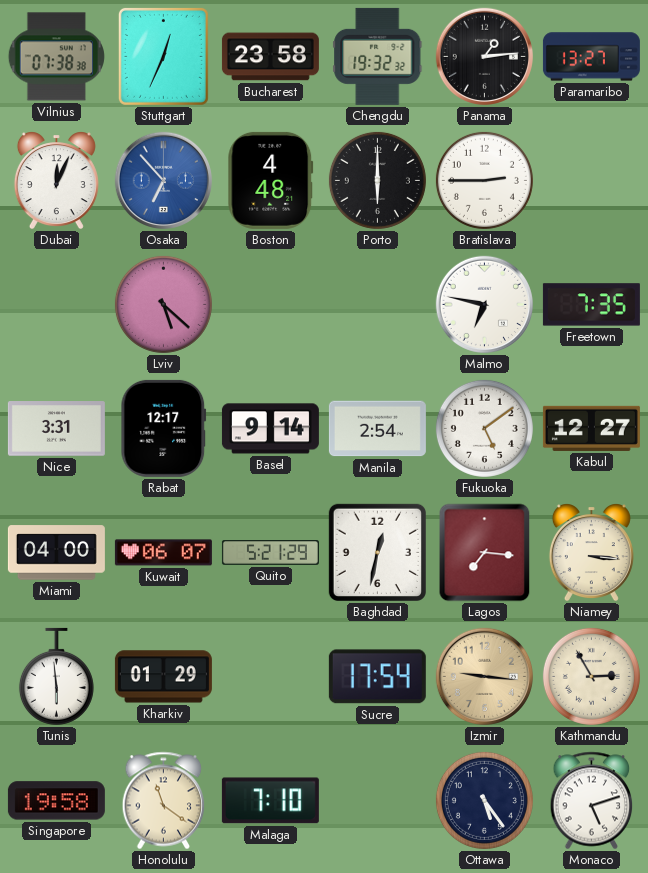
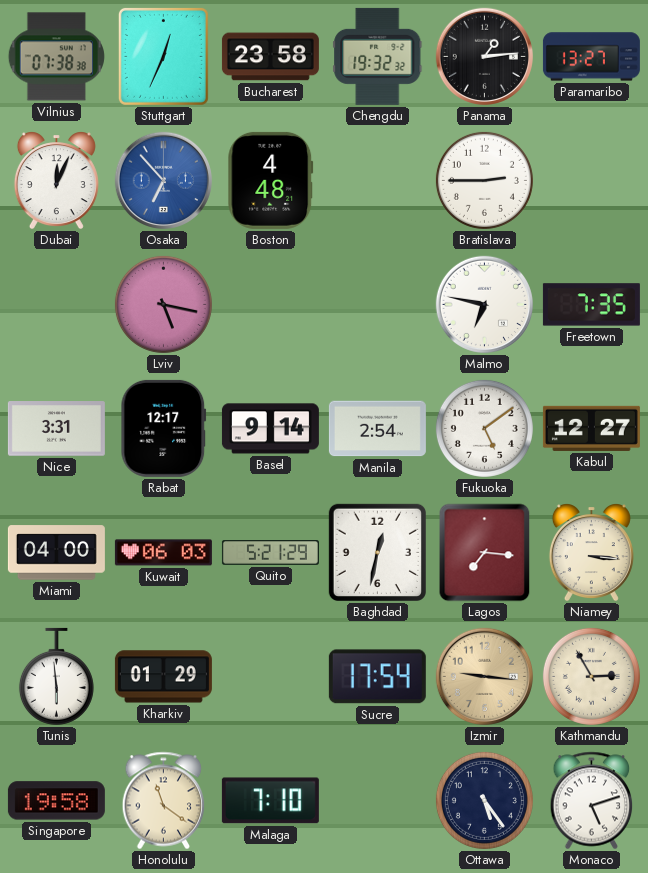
Porto: 6:00 -> none
Lviv: 5:22 -> 5:17
Kuwait: 06:07 -> 06:03
